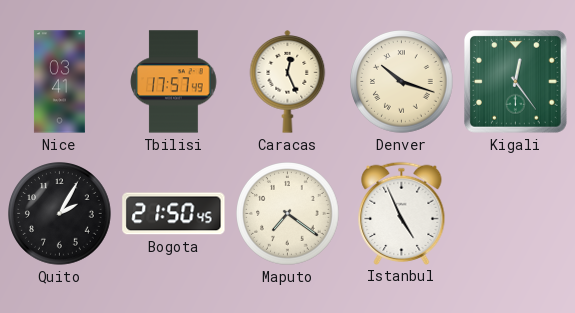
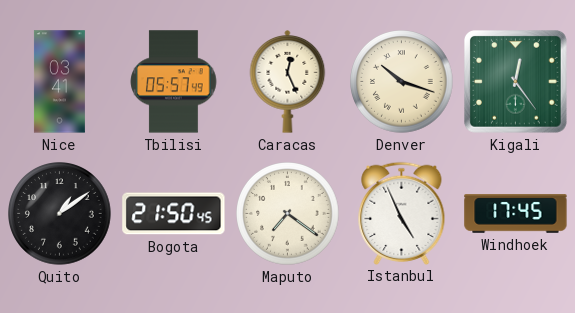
Tbilisi: 17:57 -> 05:57
Quito: 2:05 -> 1:09
Windhoek: none -> 17:45
